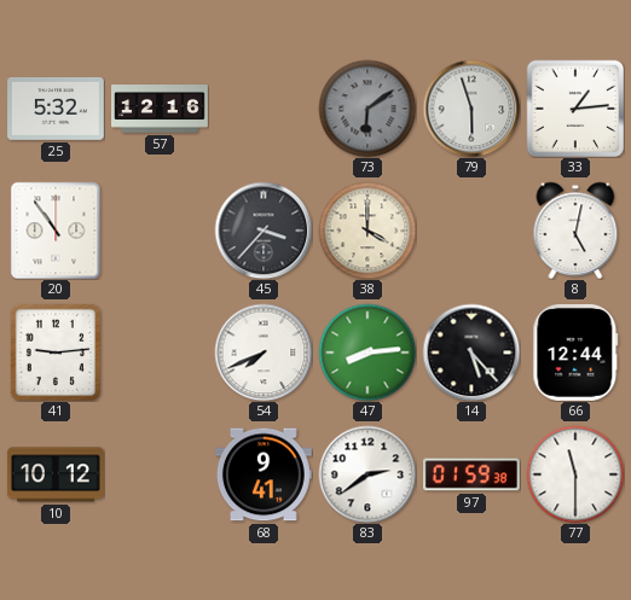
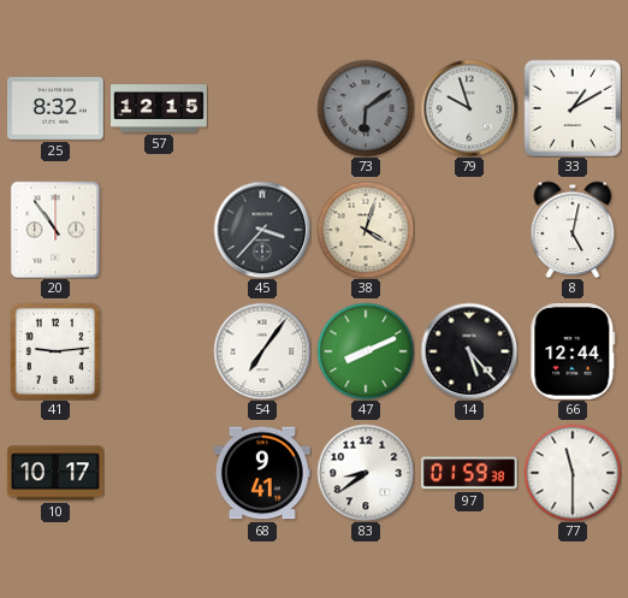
25: 5:32 -> 8:32
57: 12:16 -> 12:15
79: 5:57 -> 9:57
33: 1:14 -> 1:10
38: 4:00 -> 4:03
54: 7:41 -> 7:06
47: 8:14 -> 8:11
10: 10:12 -> 10:17
83: 2:39 -> 8:39
